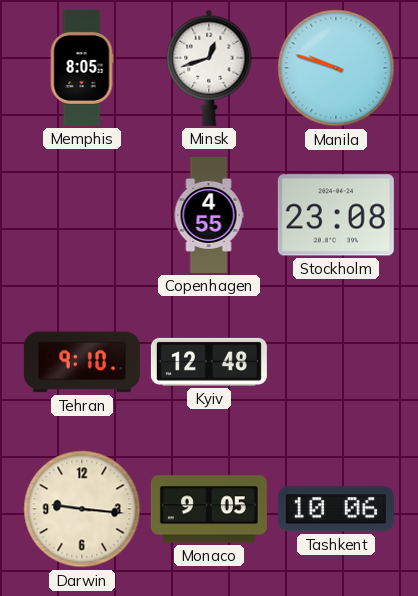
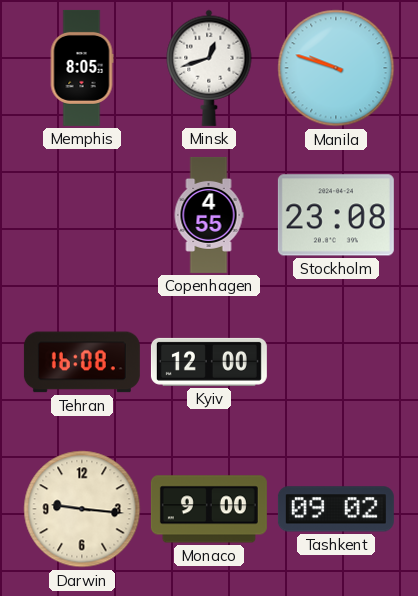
Tehran: 9:10 -> 16:08
Kyiv: 12:48 -> 12:00
Monaco: 9:05 -> 9:00
Tashkent: 10:06 -> 09:02
